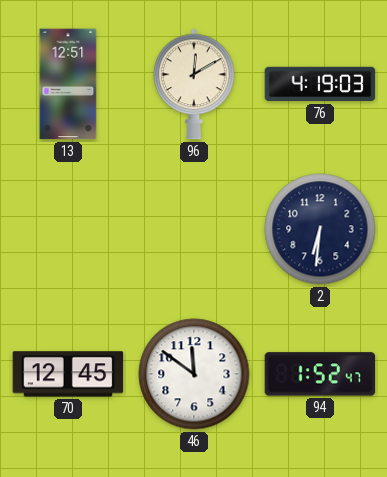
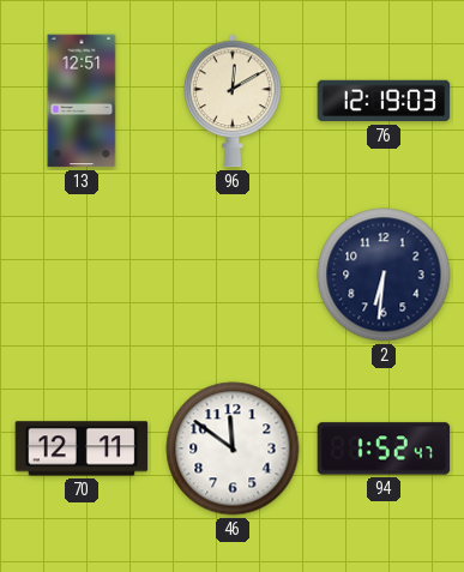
76: 4:19 -> 12:19
70: 12:45 -> 12:11
